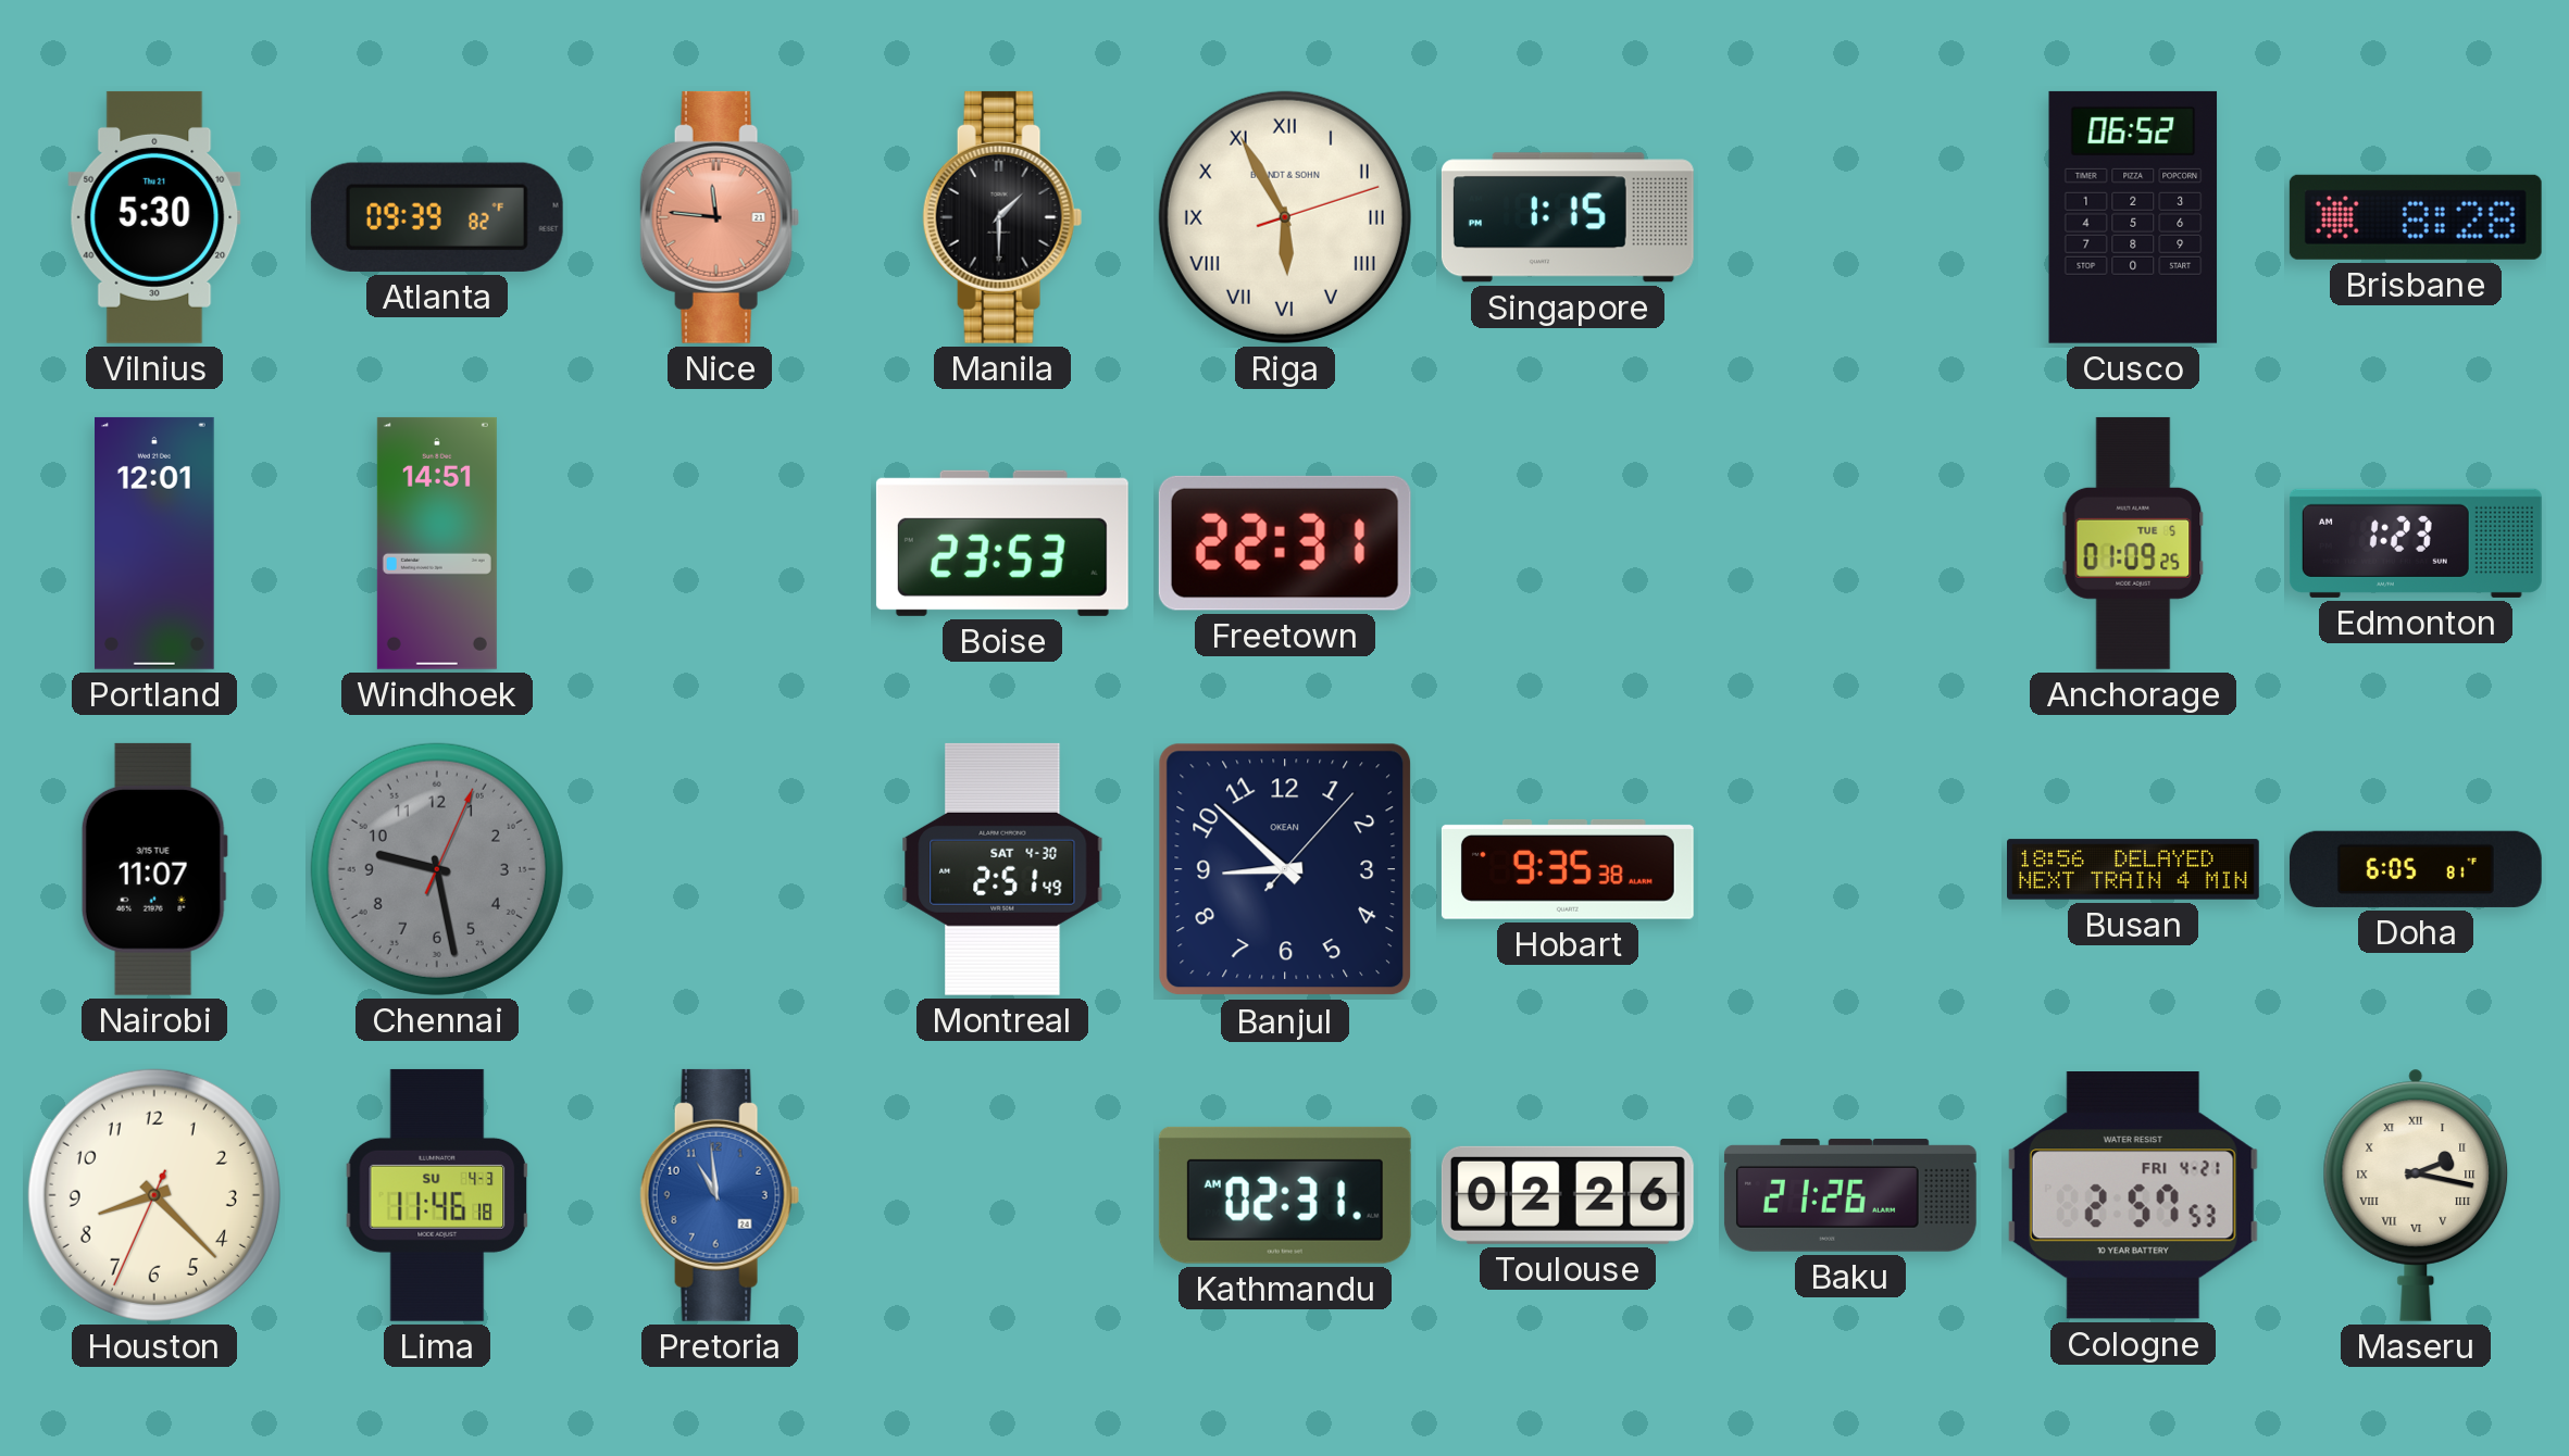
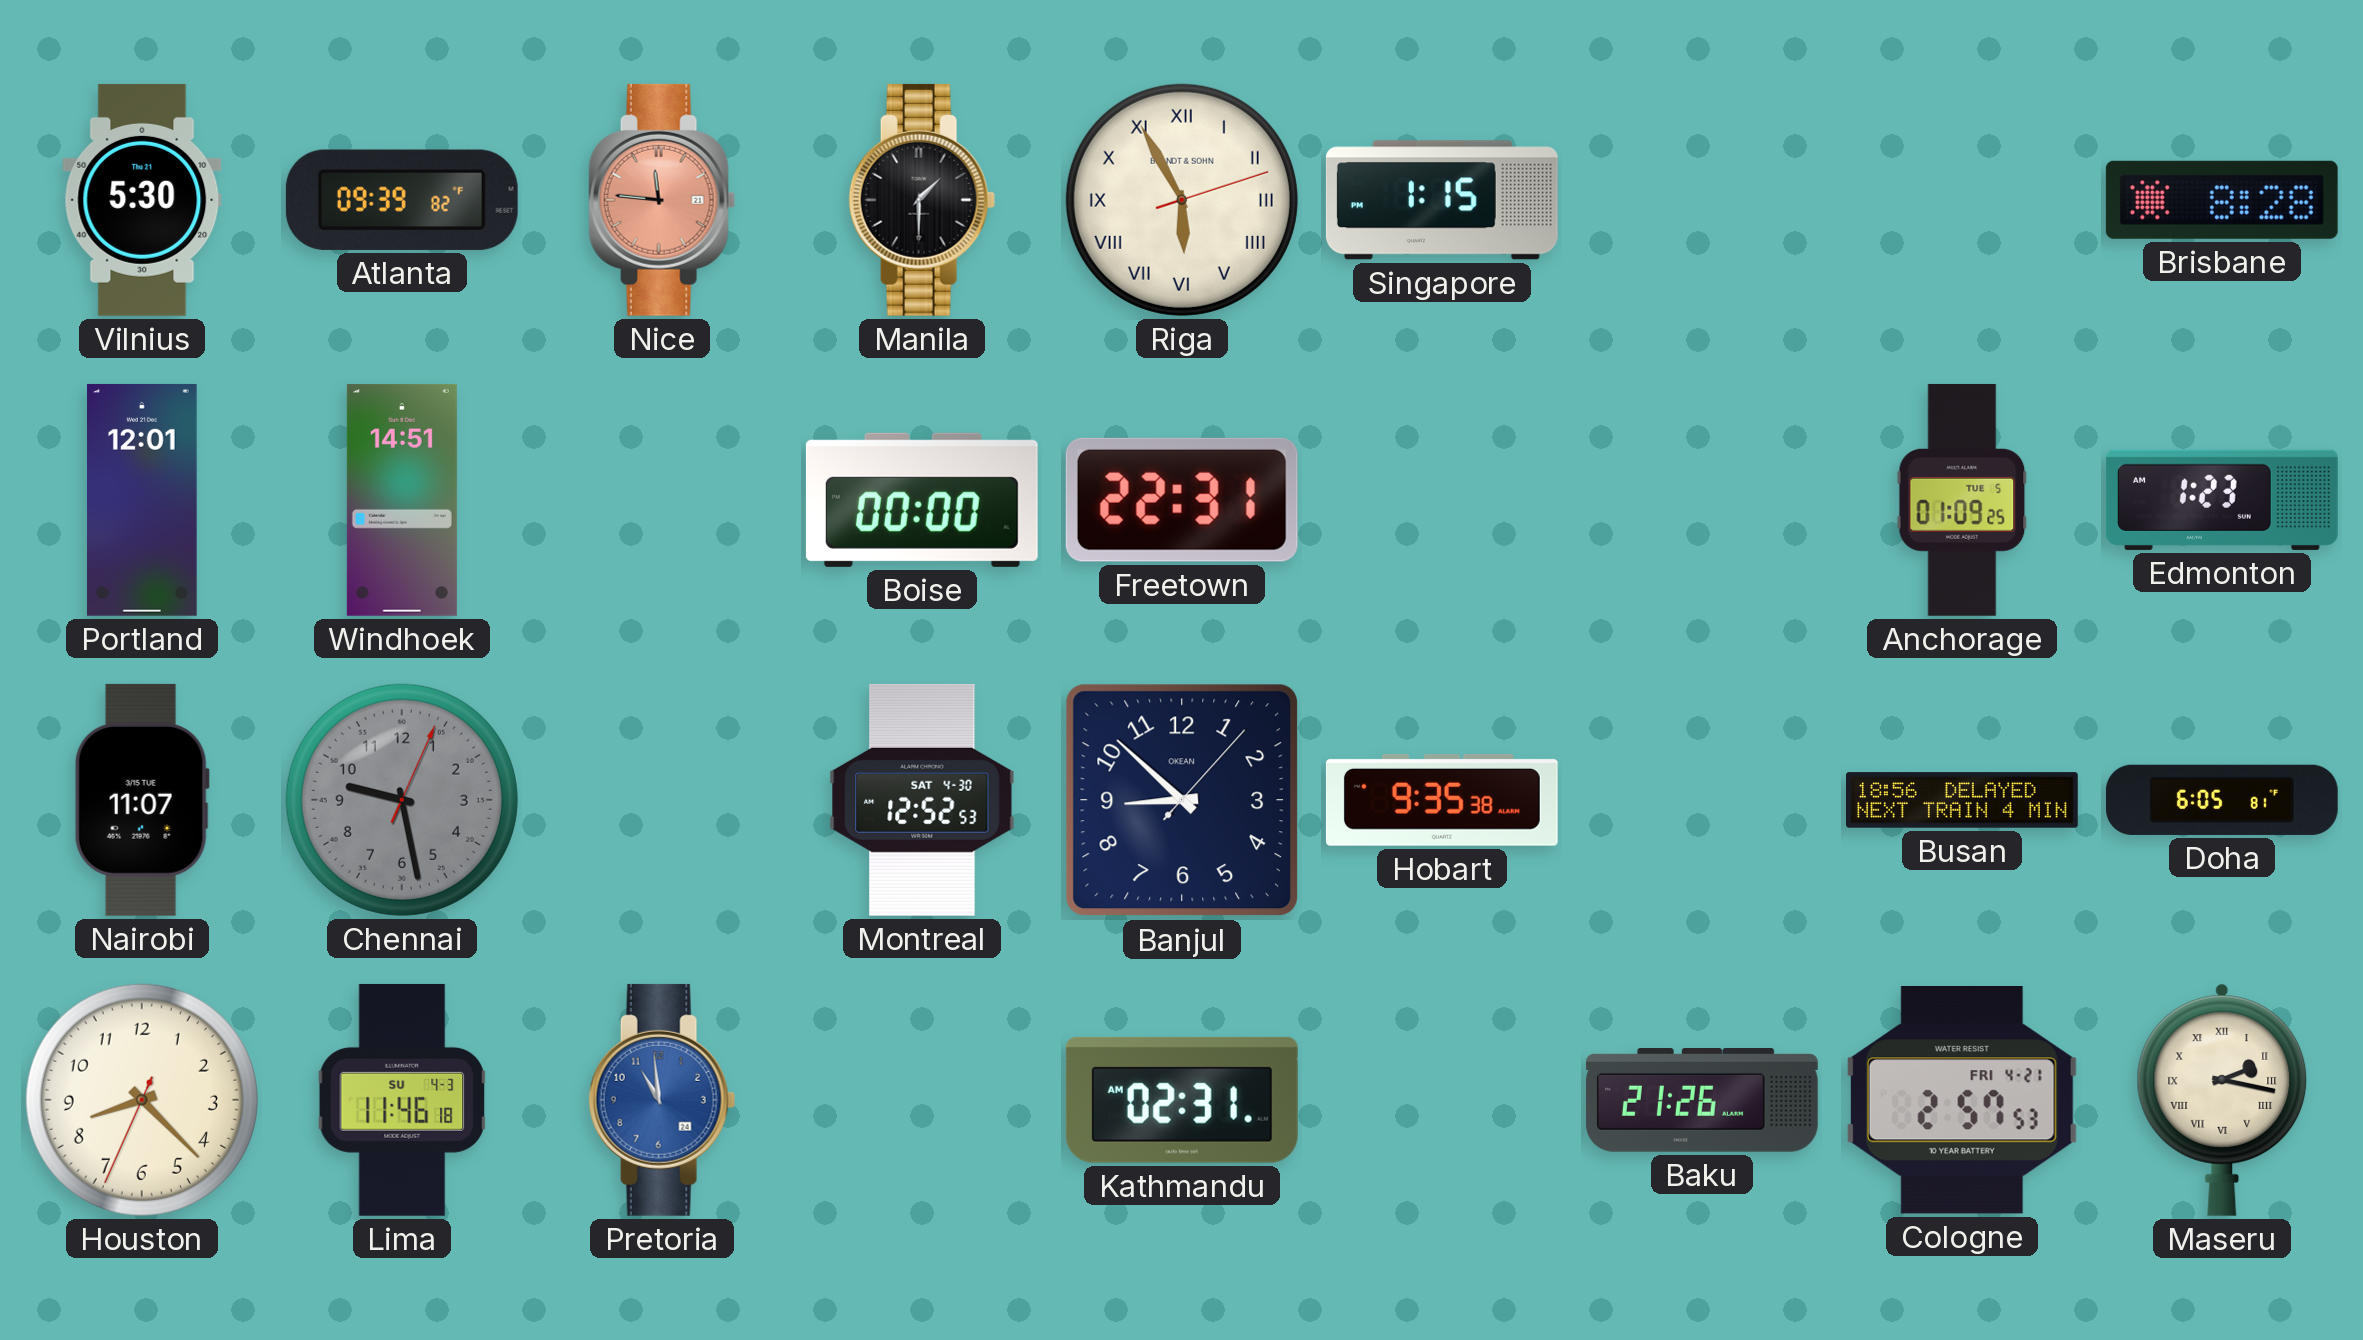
Cusco: 06:52 -> none
Boise: 23:53 -> 00:00
Montreal: 2:51 -> 12:52
Toulouse: 02:26 -> none
